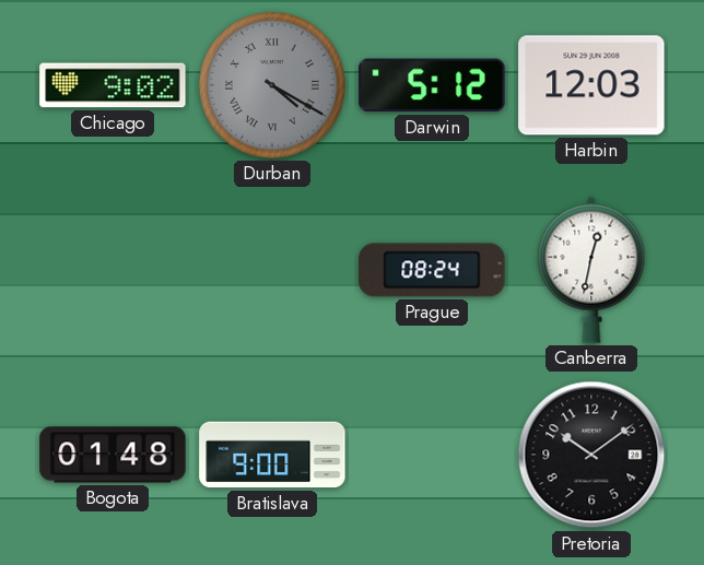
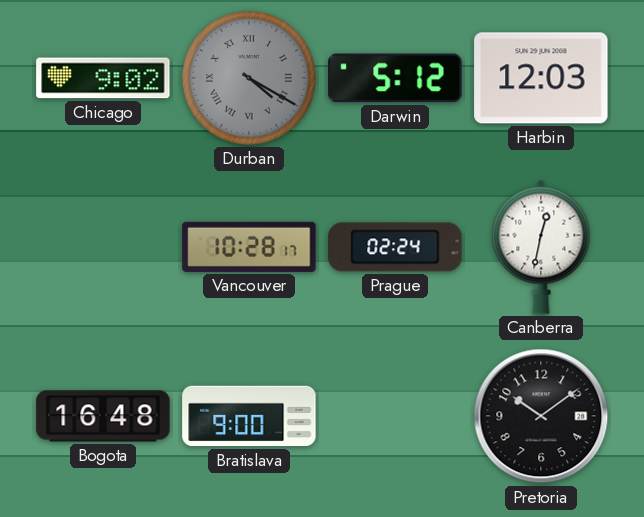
Vancouver: none -> 10:28
Prague: 08:24 -> 02:24
Bogota: 01:48 -> 16:48
